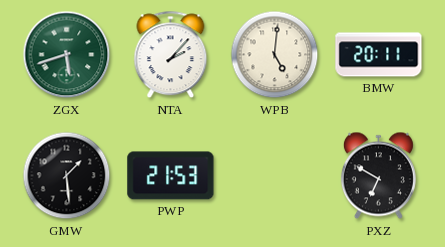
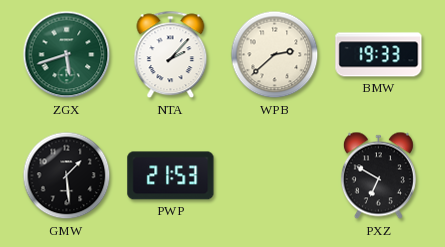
WPB: 5:01 -> 2:38
BMW: 20:11 -> 19:33
